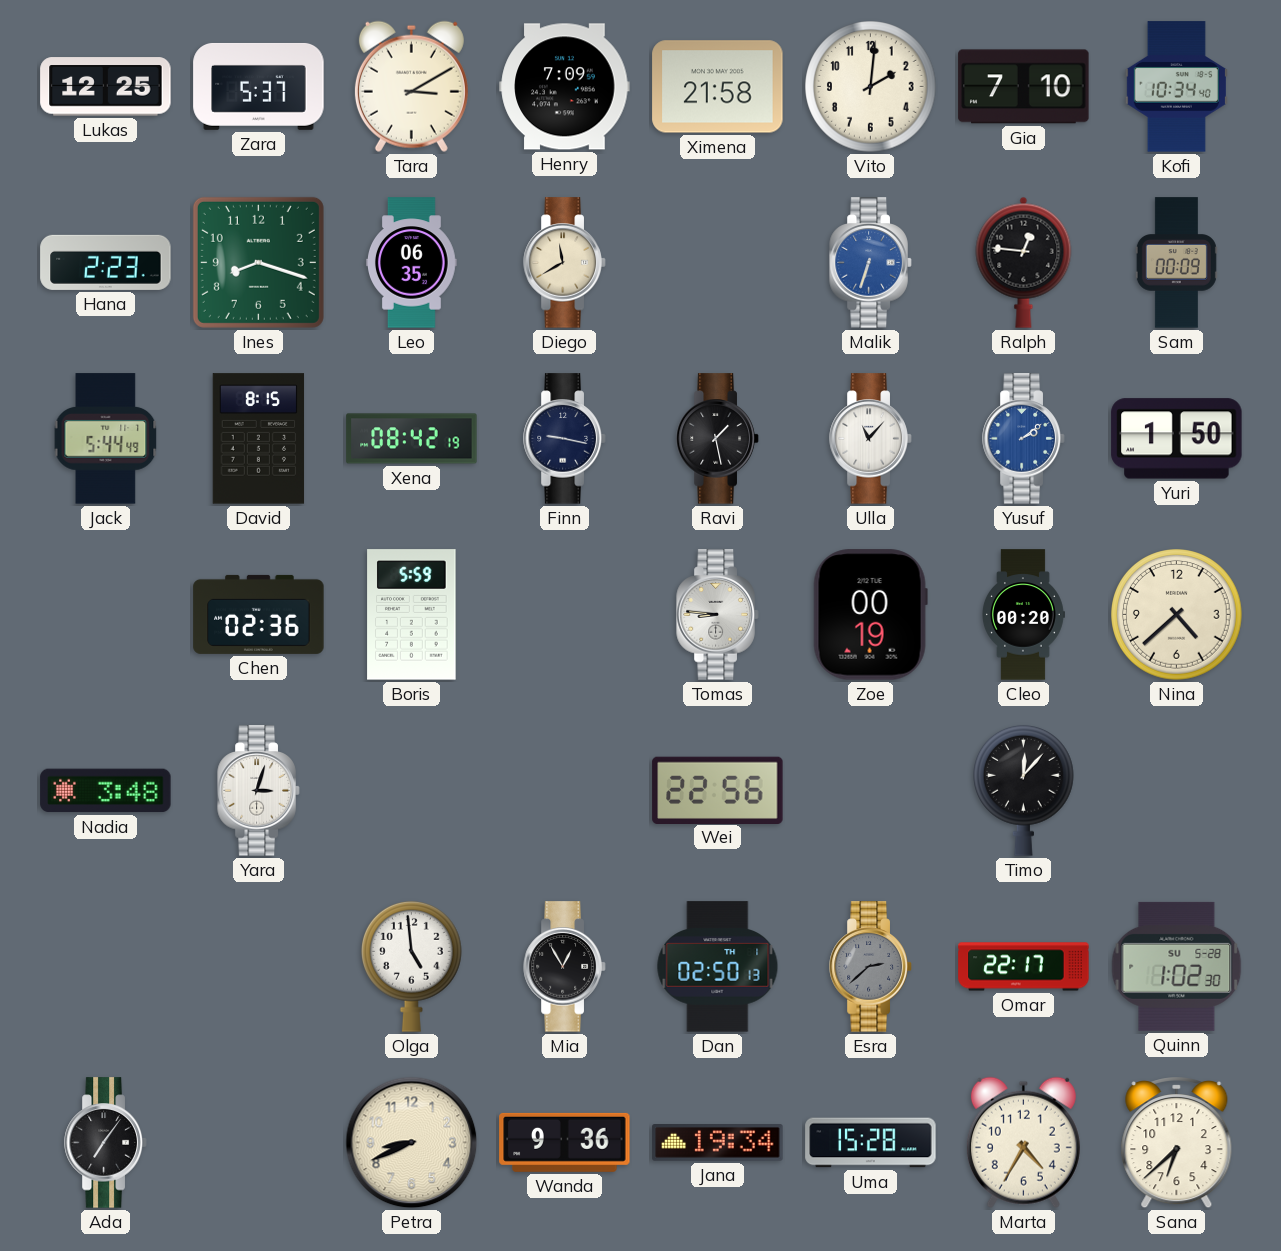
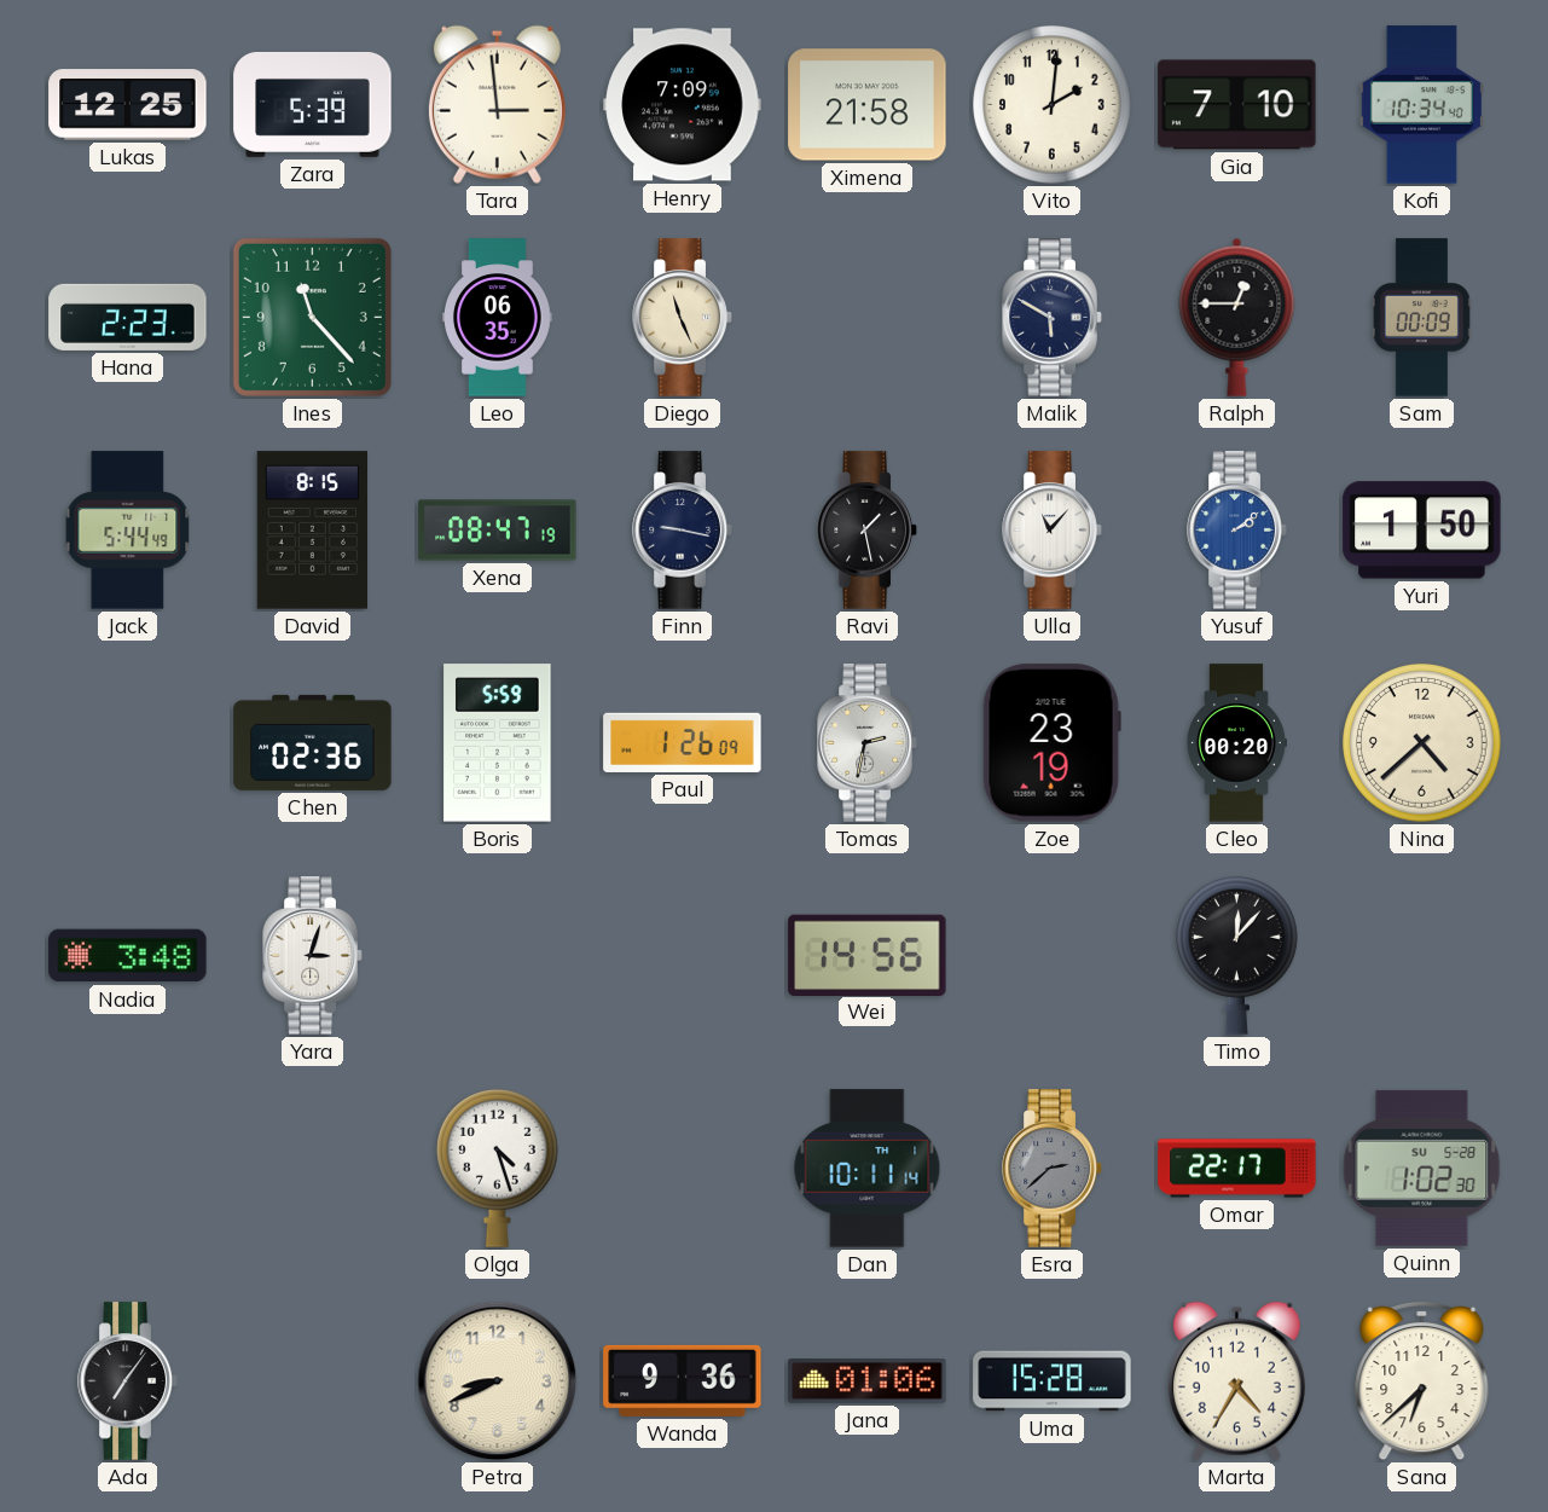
Zara: 5:37 -> 5:39
Tara: 3:10 -> 2:59
Ines: 8:18 -> 11:23
Diego: 11:40 -> 11:26
Malik: 6:33 -> 5:50
Malik dial: blue -> navy
Ralph: 12:46 -> 12:45
Xena: 08:42 -> 08:47
Paul: none -> 1:26
Tomas: 8:46 -> 2:32
Zoe: 00:19 -> 23:19
Wei: 22:56 -> 14:56
Olga: 4:59 -> 4:27
Mia: 12:55 -> none
Dan: 02:50 -> 10:11
Jana: 19:34 -> 01:06
